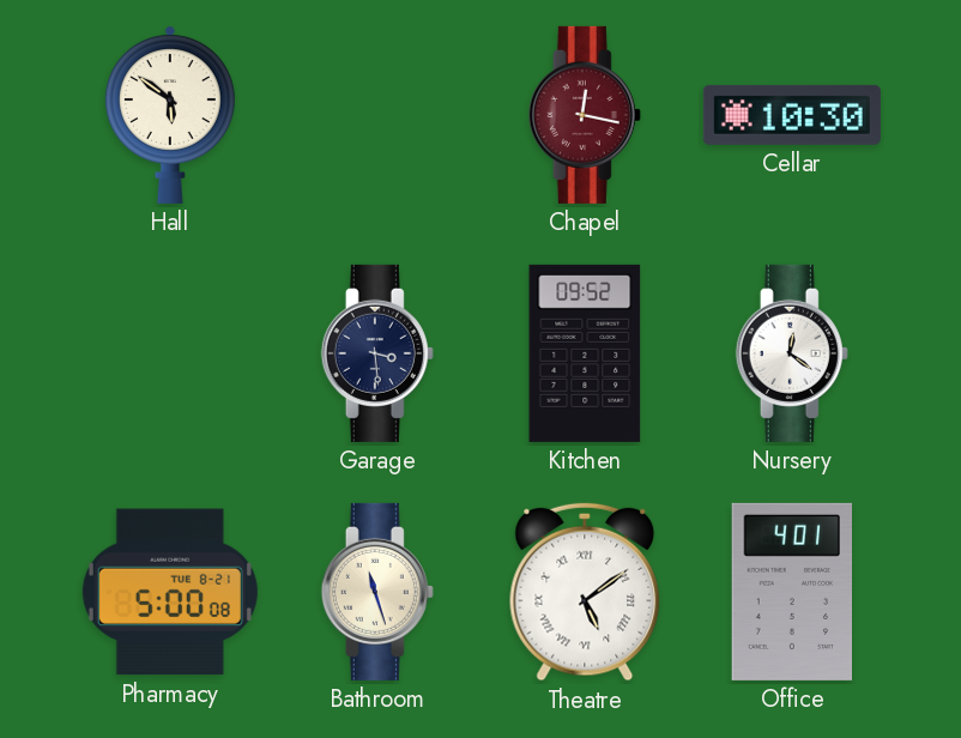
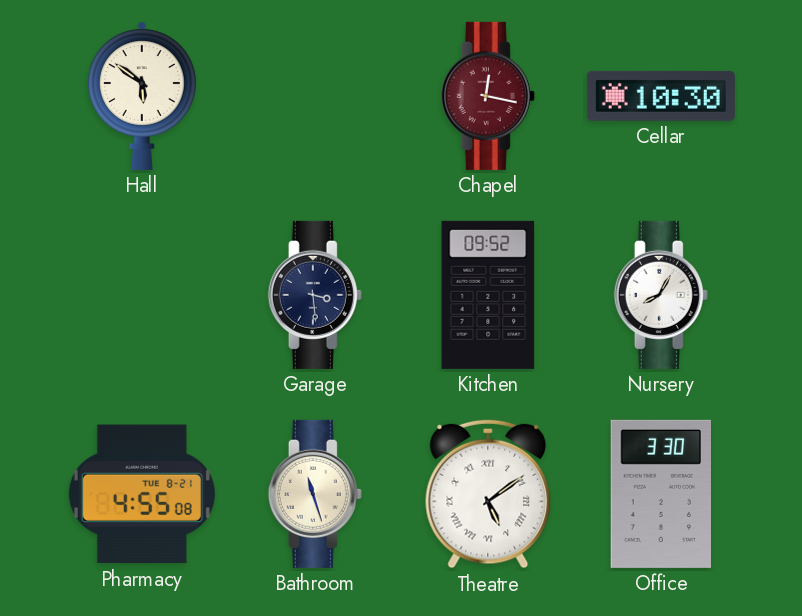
Nursery: 12:21 -> 8:05
Pharmacy: 5:00 -> 4:55
Office: 4:01 -> 3:30
